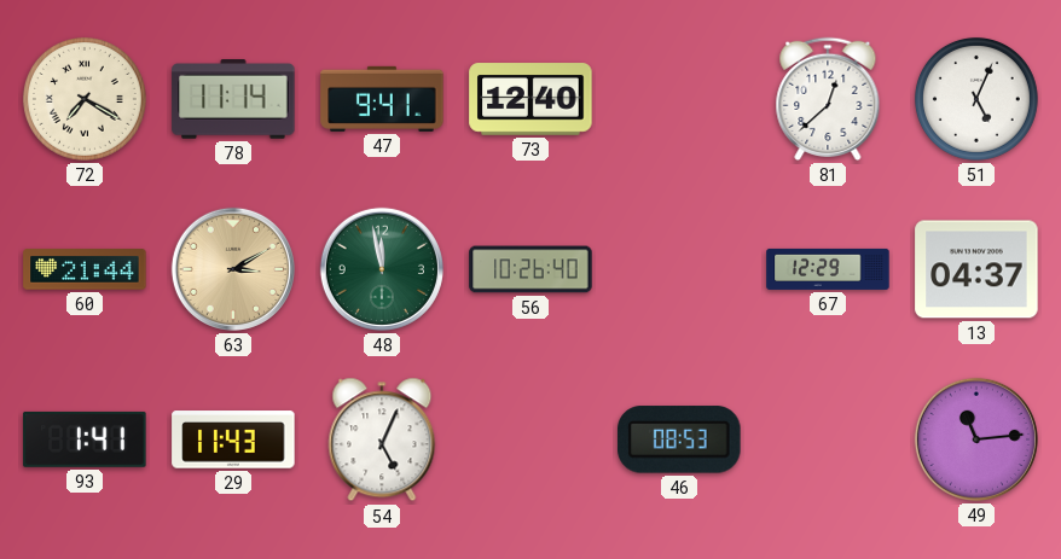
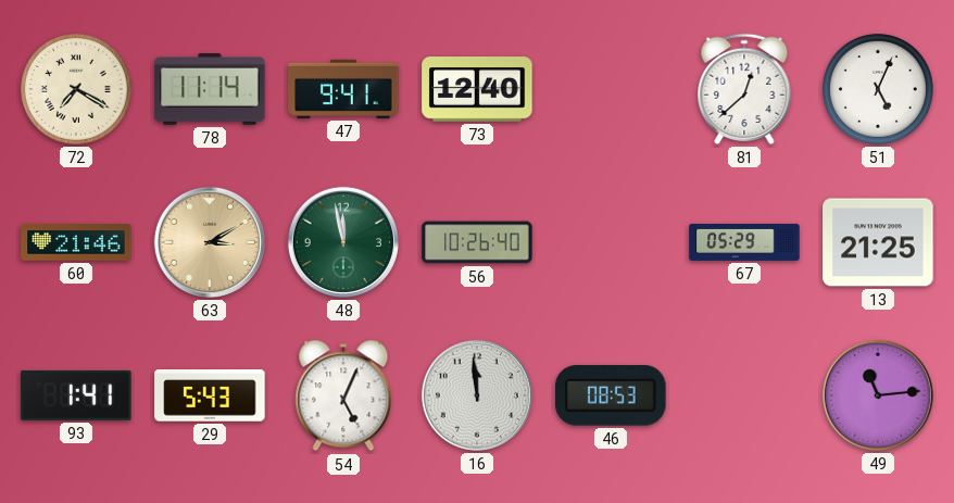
60: 21:44 -> 21:46
67: 12:29 -> 05:29
13: 04:37 -> 21:25
29: 11:43 -> 5:43
16: none -> 11:59
